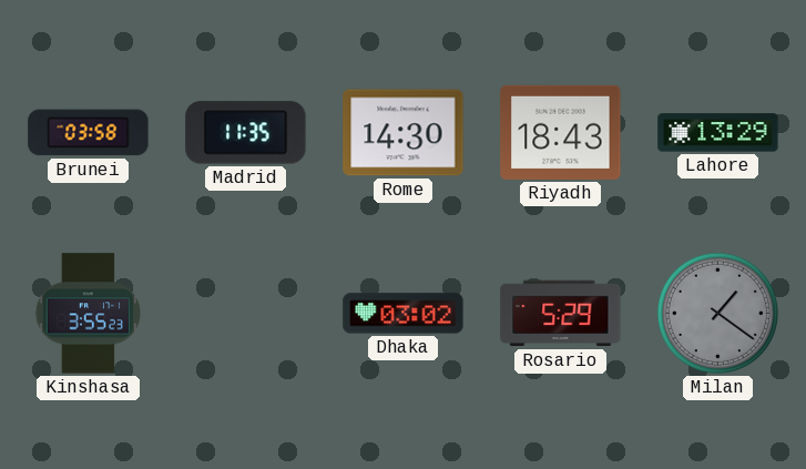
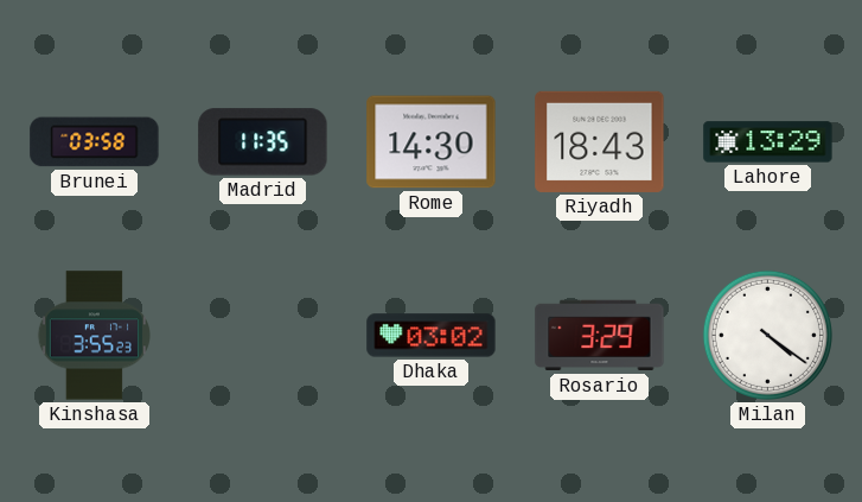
Rosario: 5:29 -> 3:29
Milan: 1:21 -> 4:21
Milan dial: grey -> white
